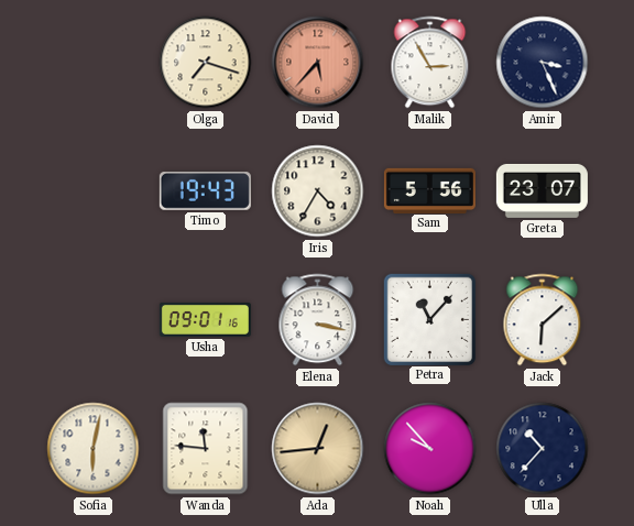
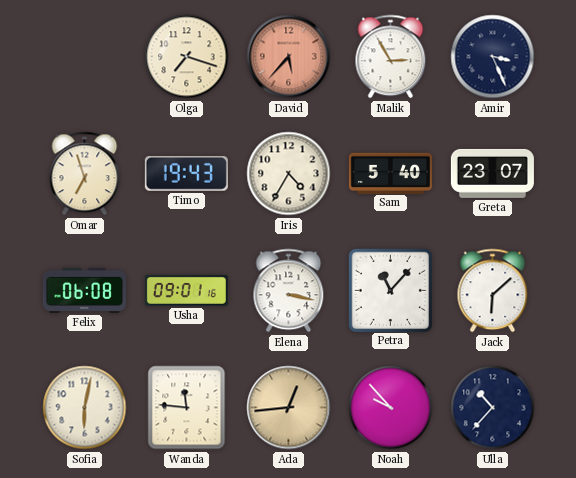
Omar: none -> 6:57
Sam: 5:56 -> 5:40
Felix: none -> 06:08
